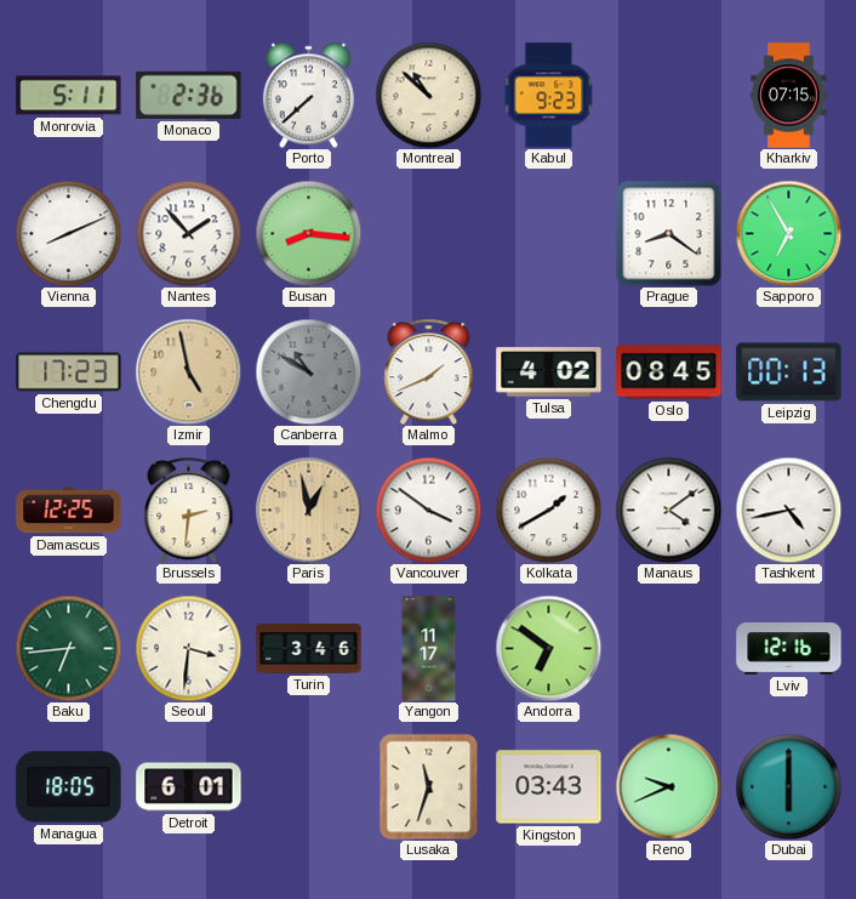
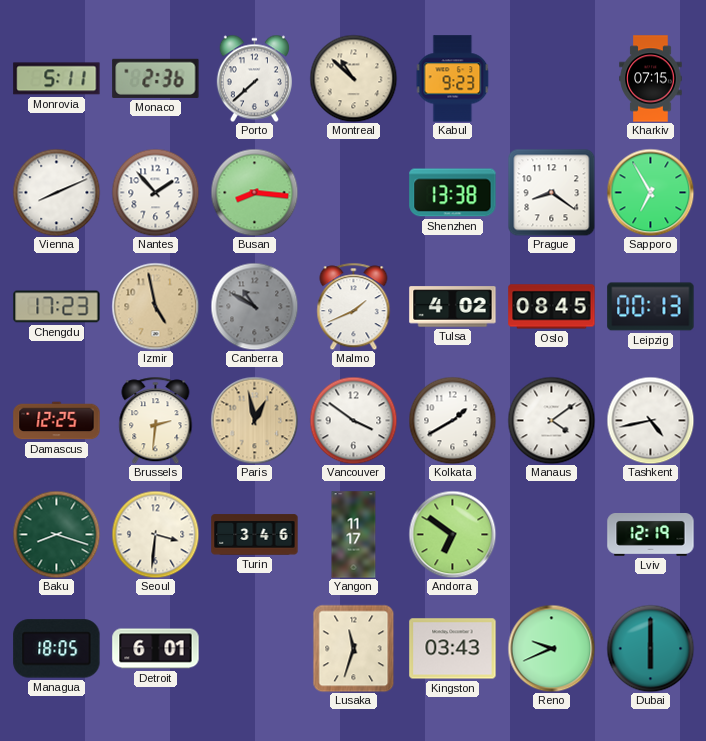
Shenzhen: none -> 13:38
Baku: 6:44 -> 8:18
Lviv: 12:16 -> 12:19
